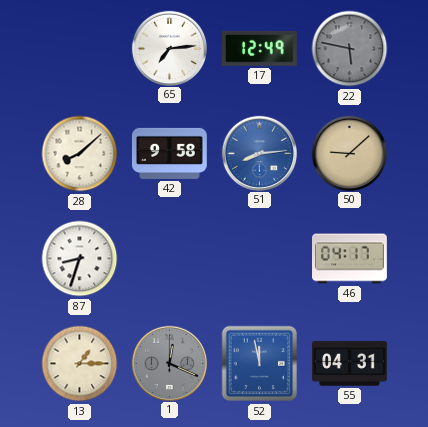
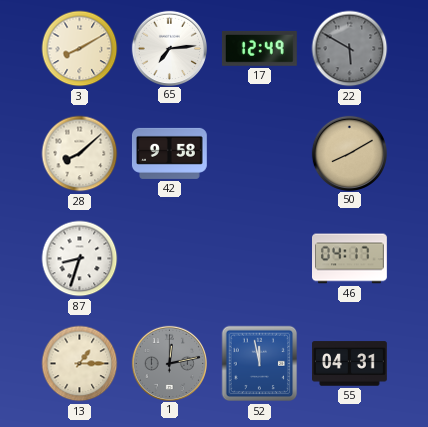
3: none -> 8:10
22: 5:47 -> 5:50
51: 8:14 -> none
50: 9:08 -> 8:10
1: 12:19 -> 12:13
